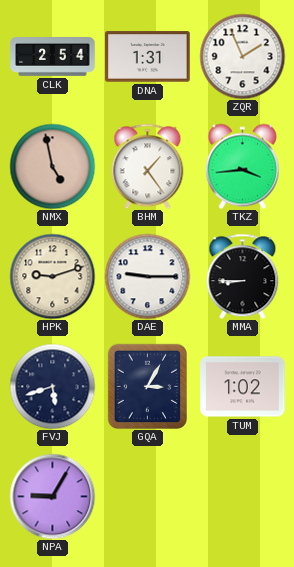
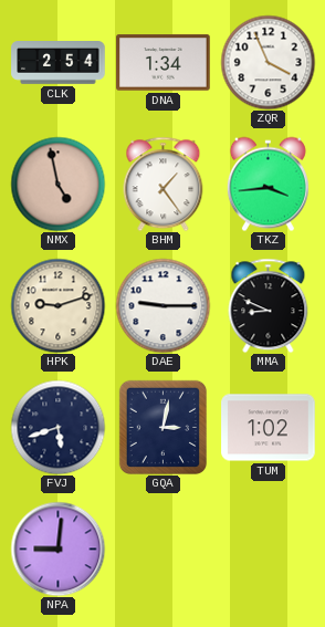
DNA: 1:31 -> 1:34
ZQR: 1:56 -> 3:56
MMA: 8:45 -> 8:49
GQA: 3:05 -> 3:02
NPA: 9:05 -> 9:01
